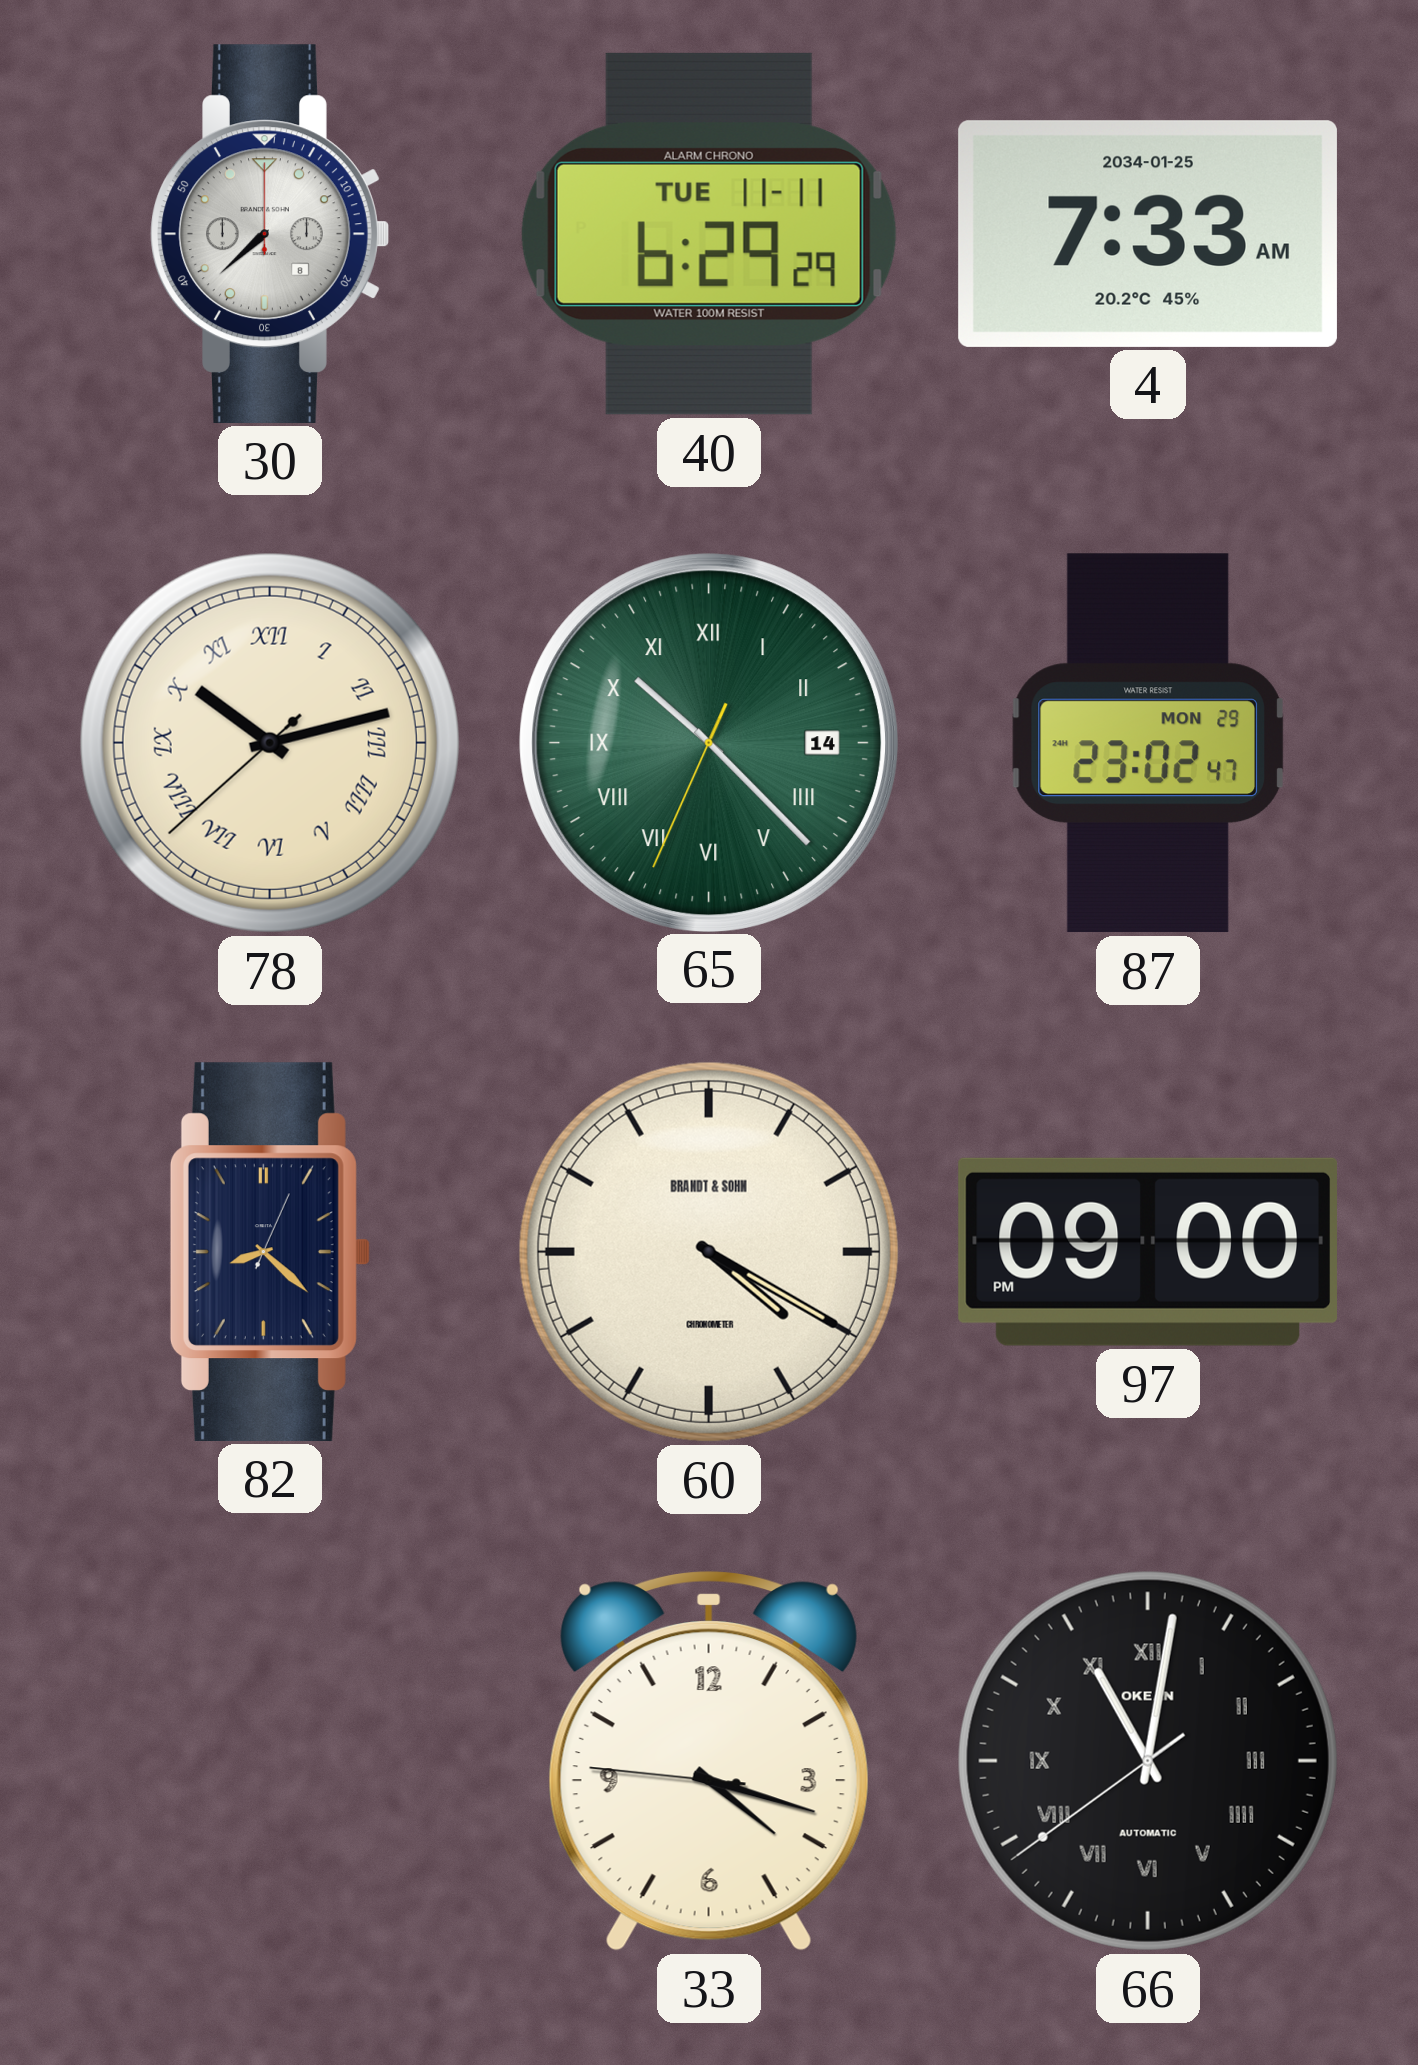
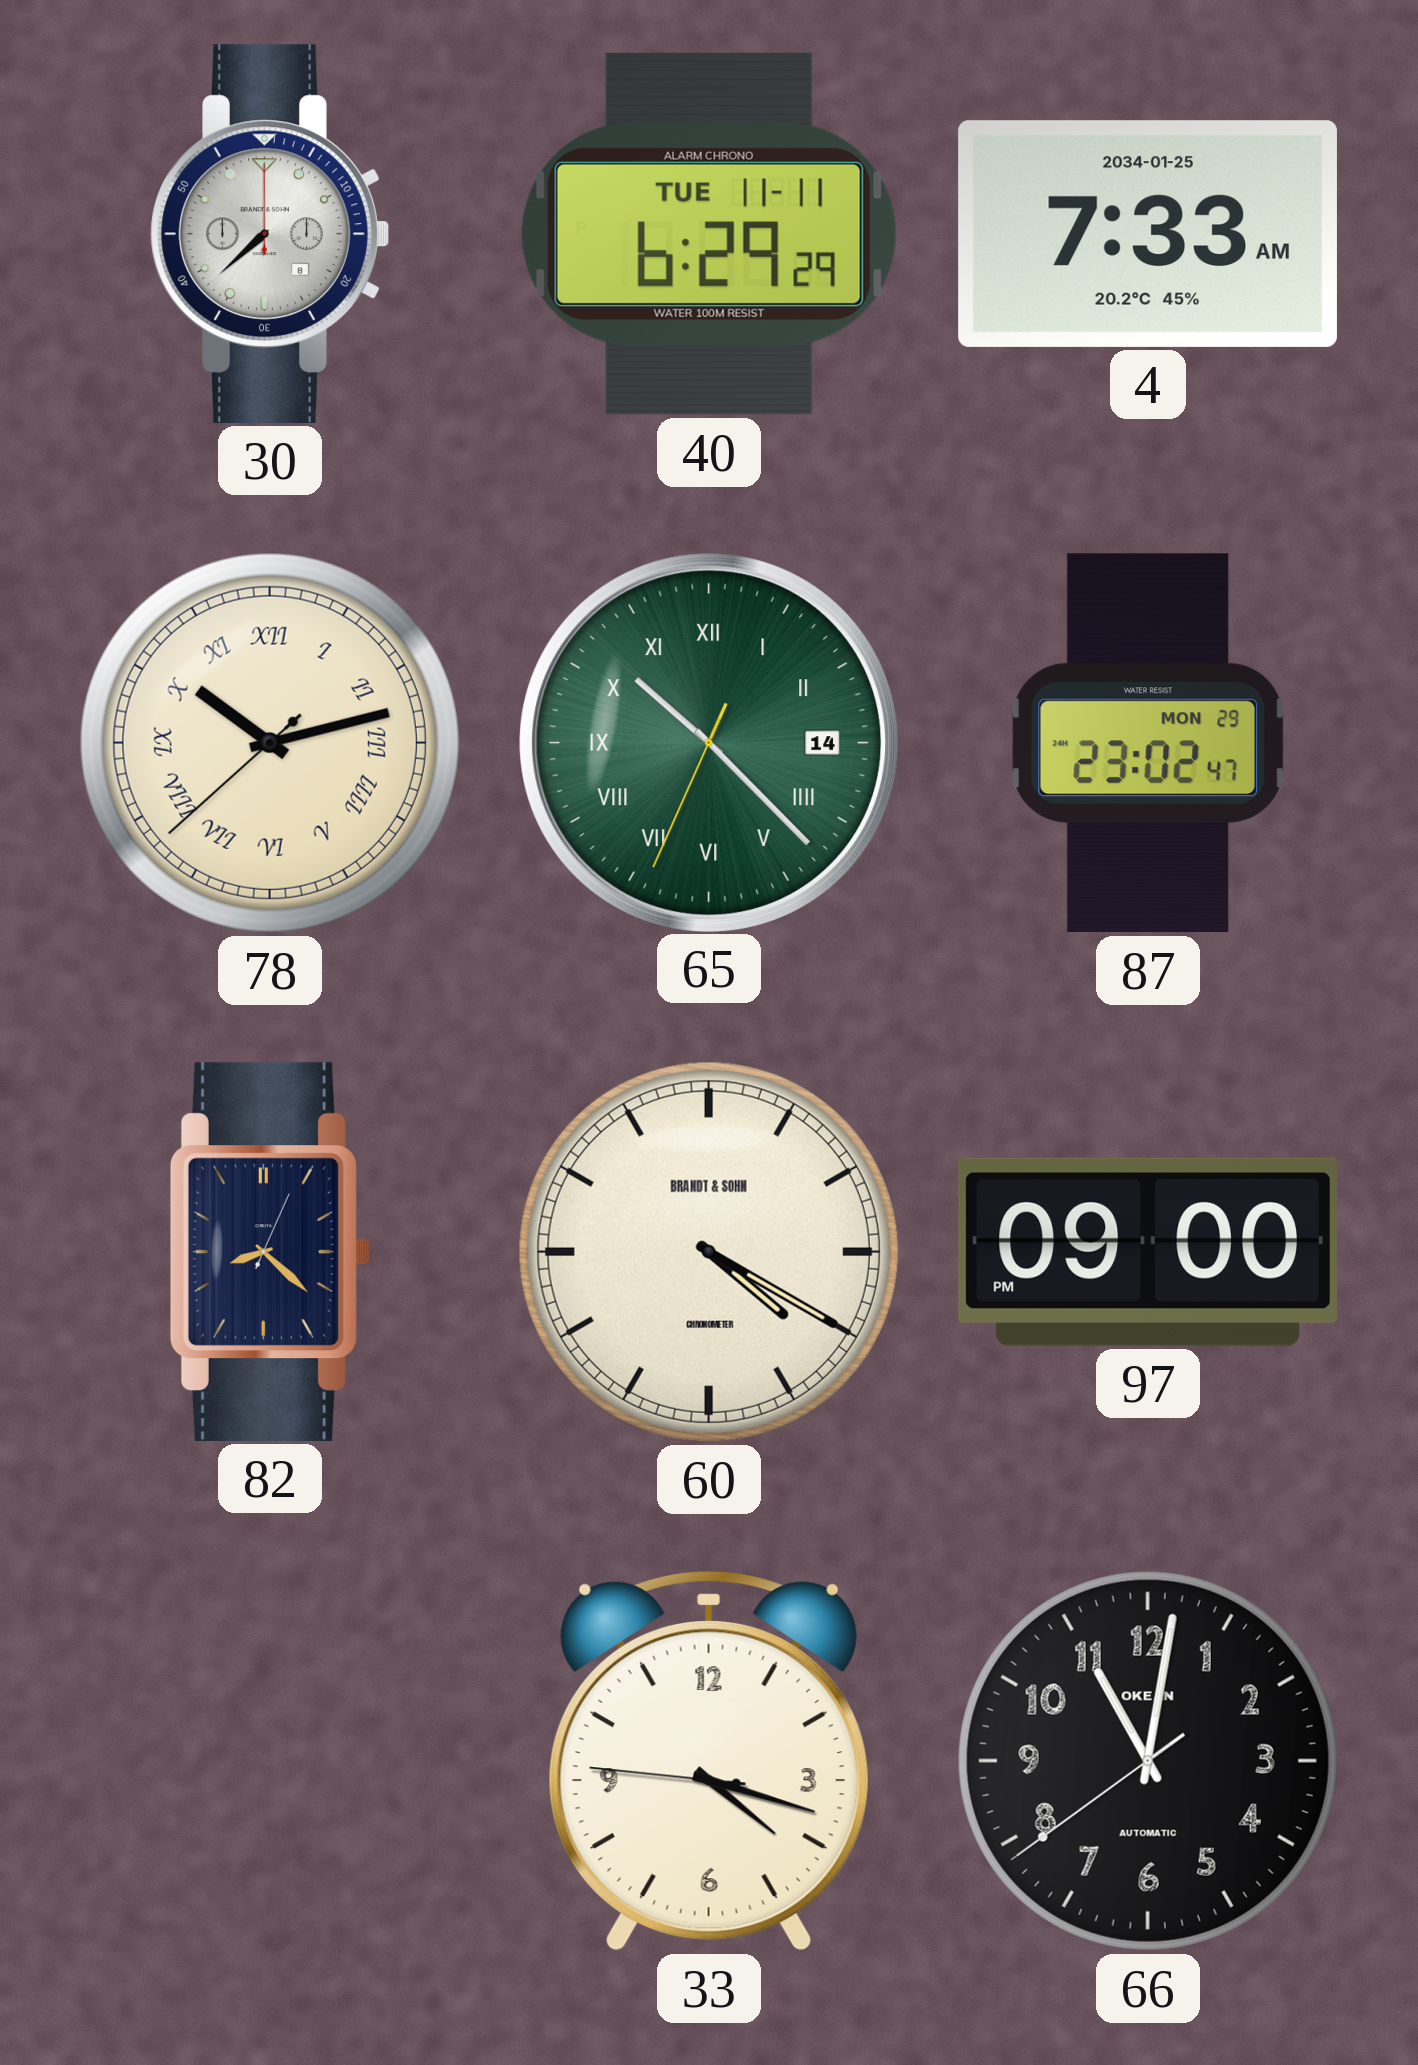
66 numerals: Roman -> Arabic
